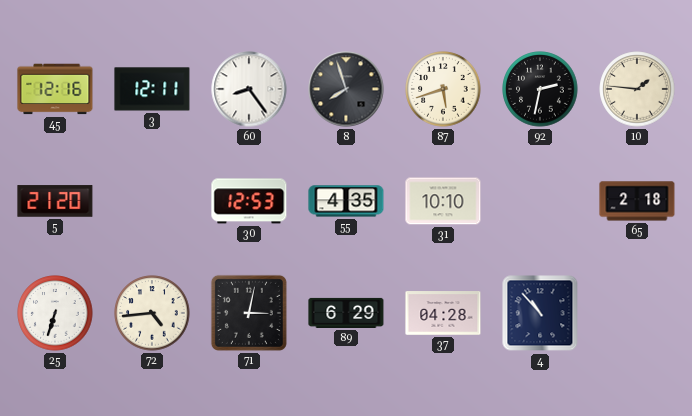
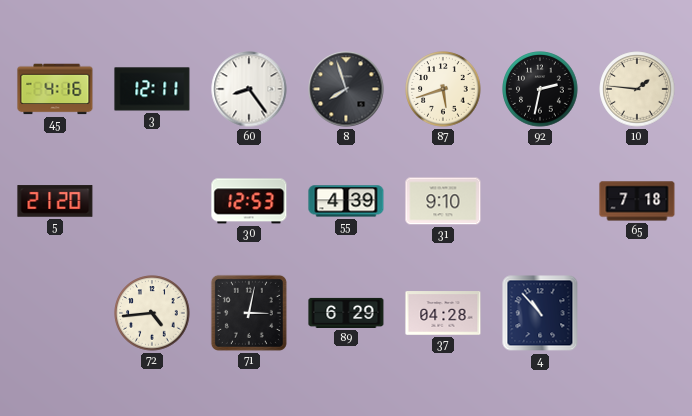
45: 12:16 -> 4:16
55: 4:35 -> 4:39
31: 10:10 -> 9:10
65: 2:18 -> 7:18
25: 6:33 -> none
